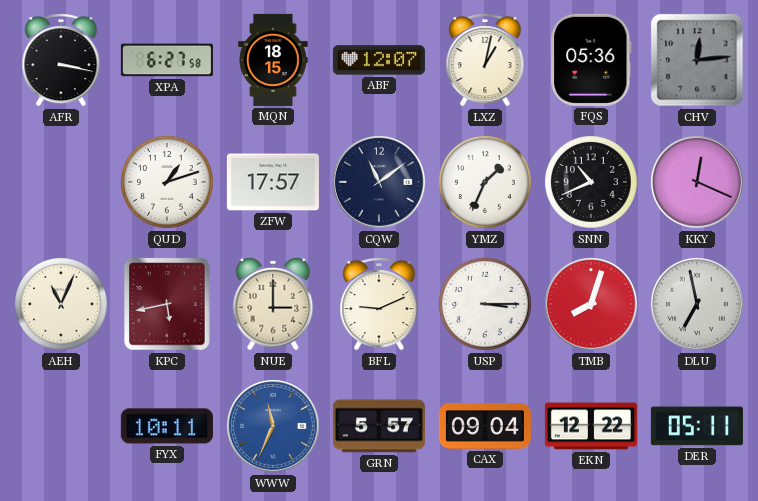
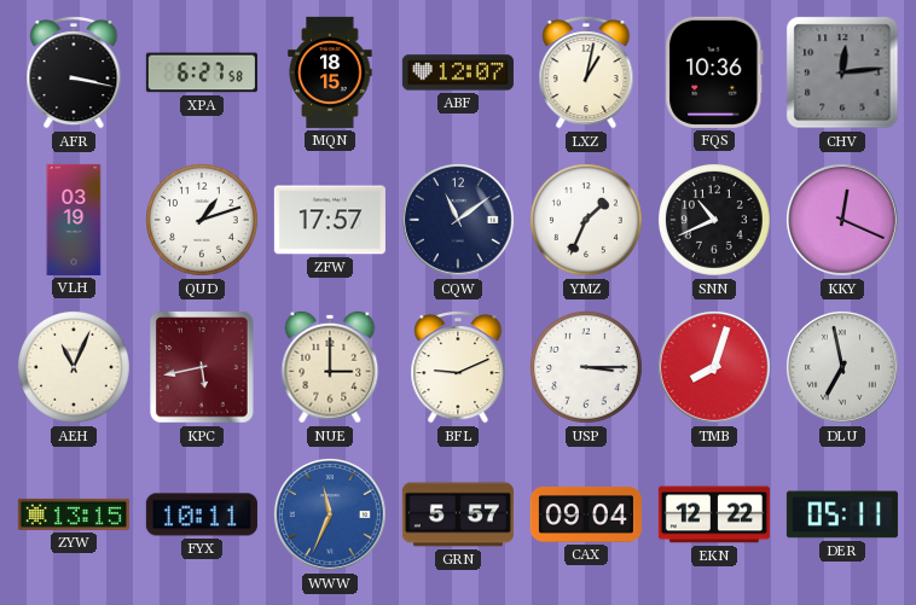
FQS: 05:36 -> 10:36
VLH: none -> 03:19
ZYW: none -> 13:15
